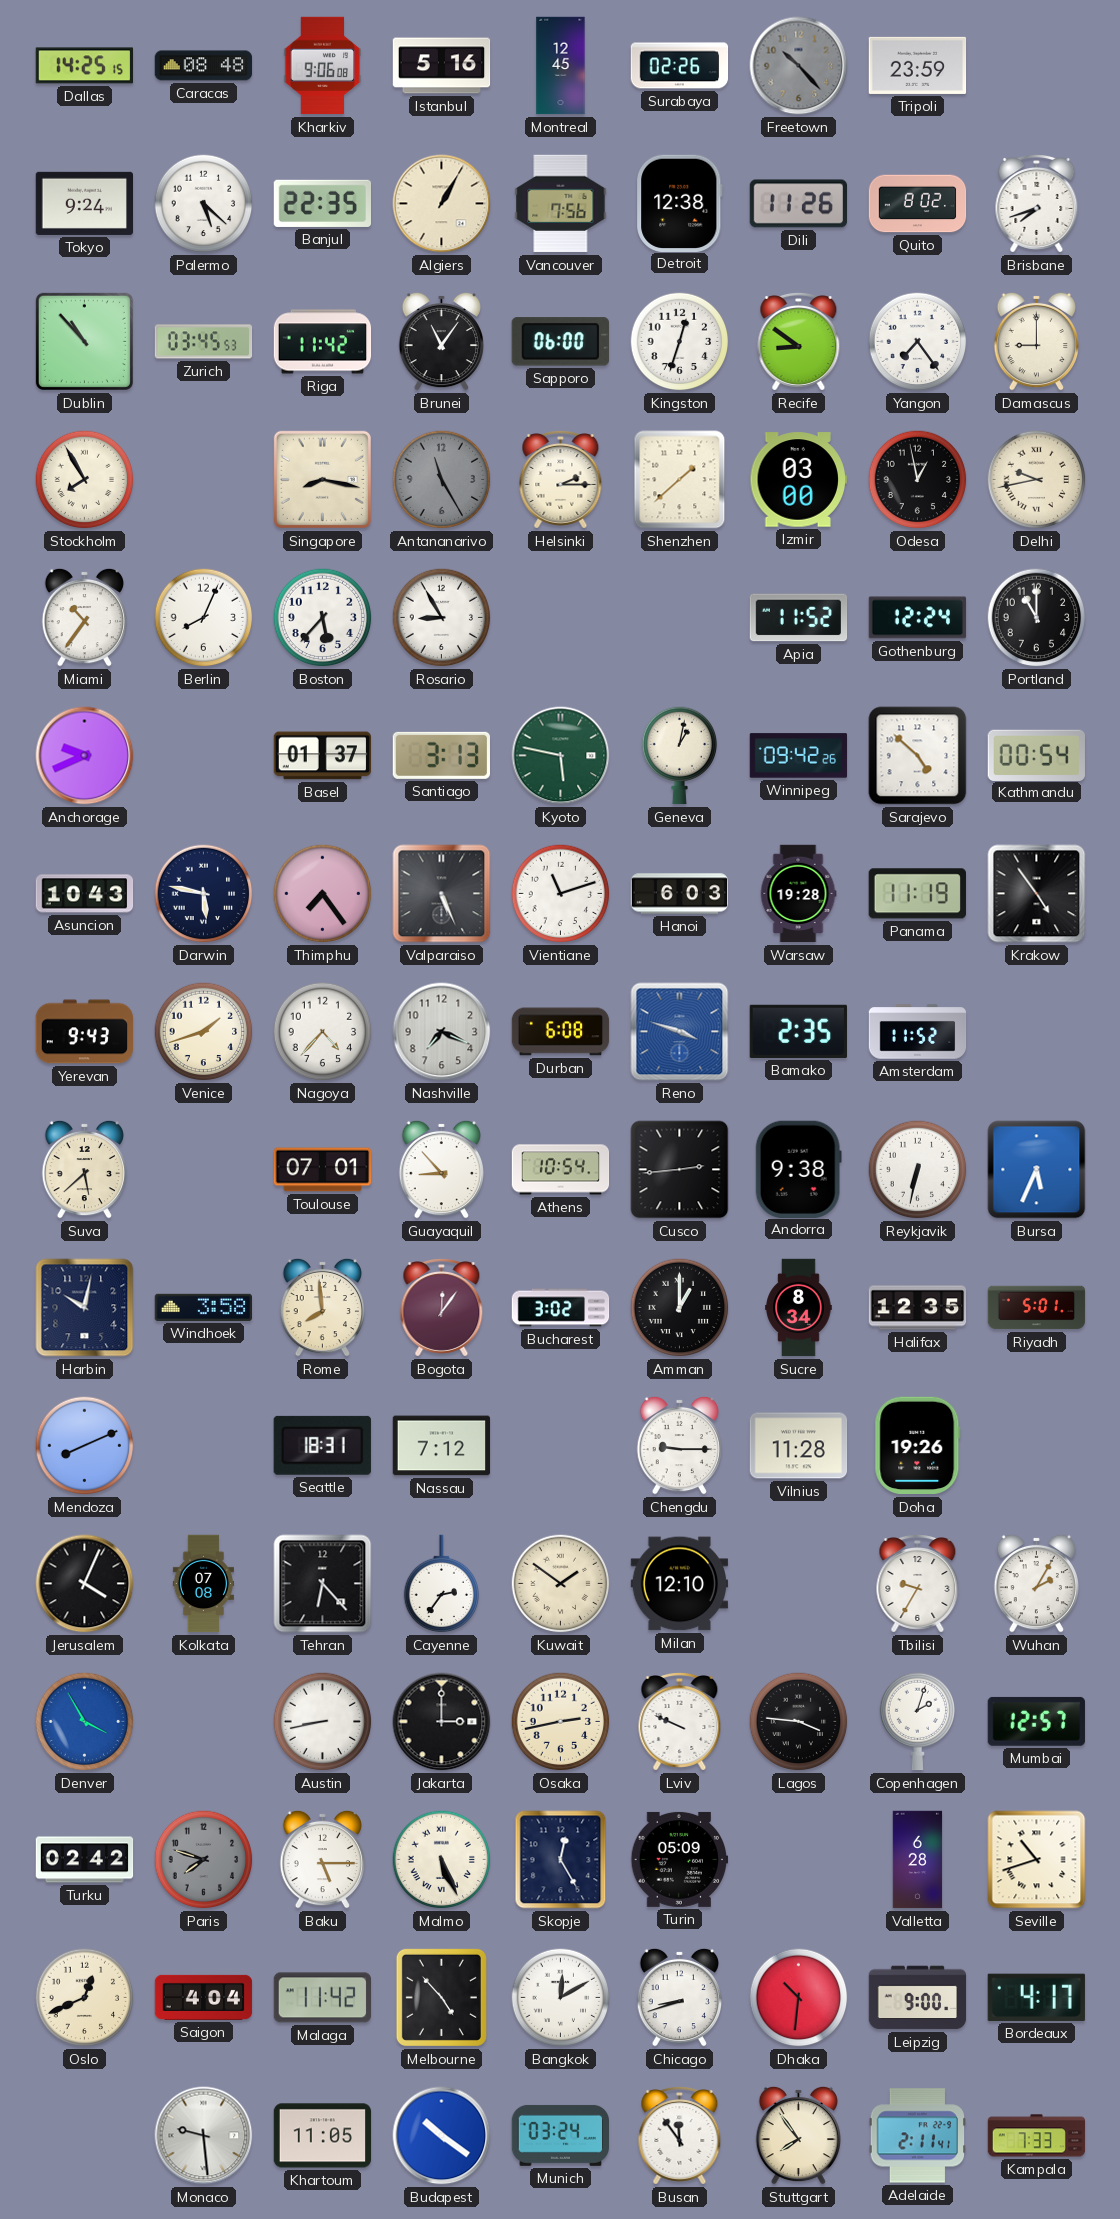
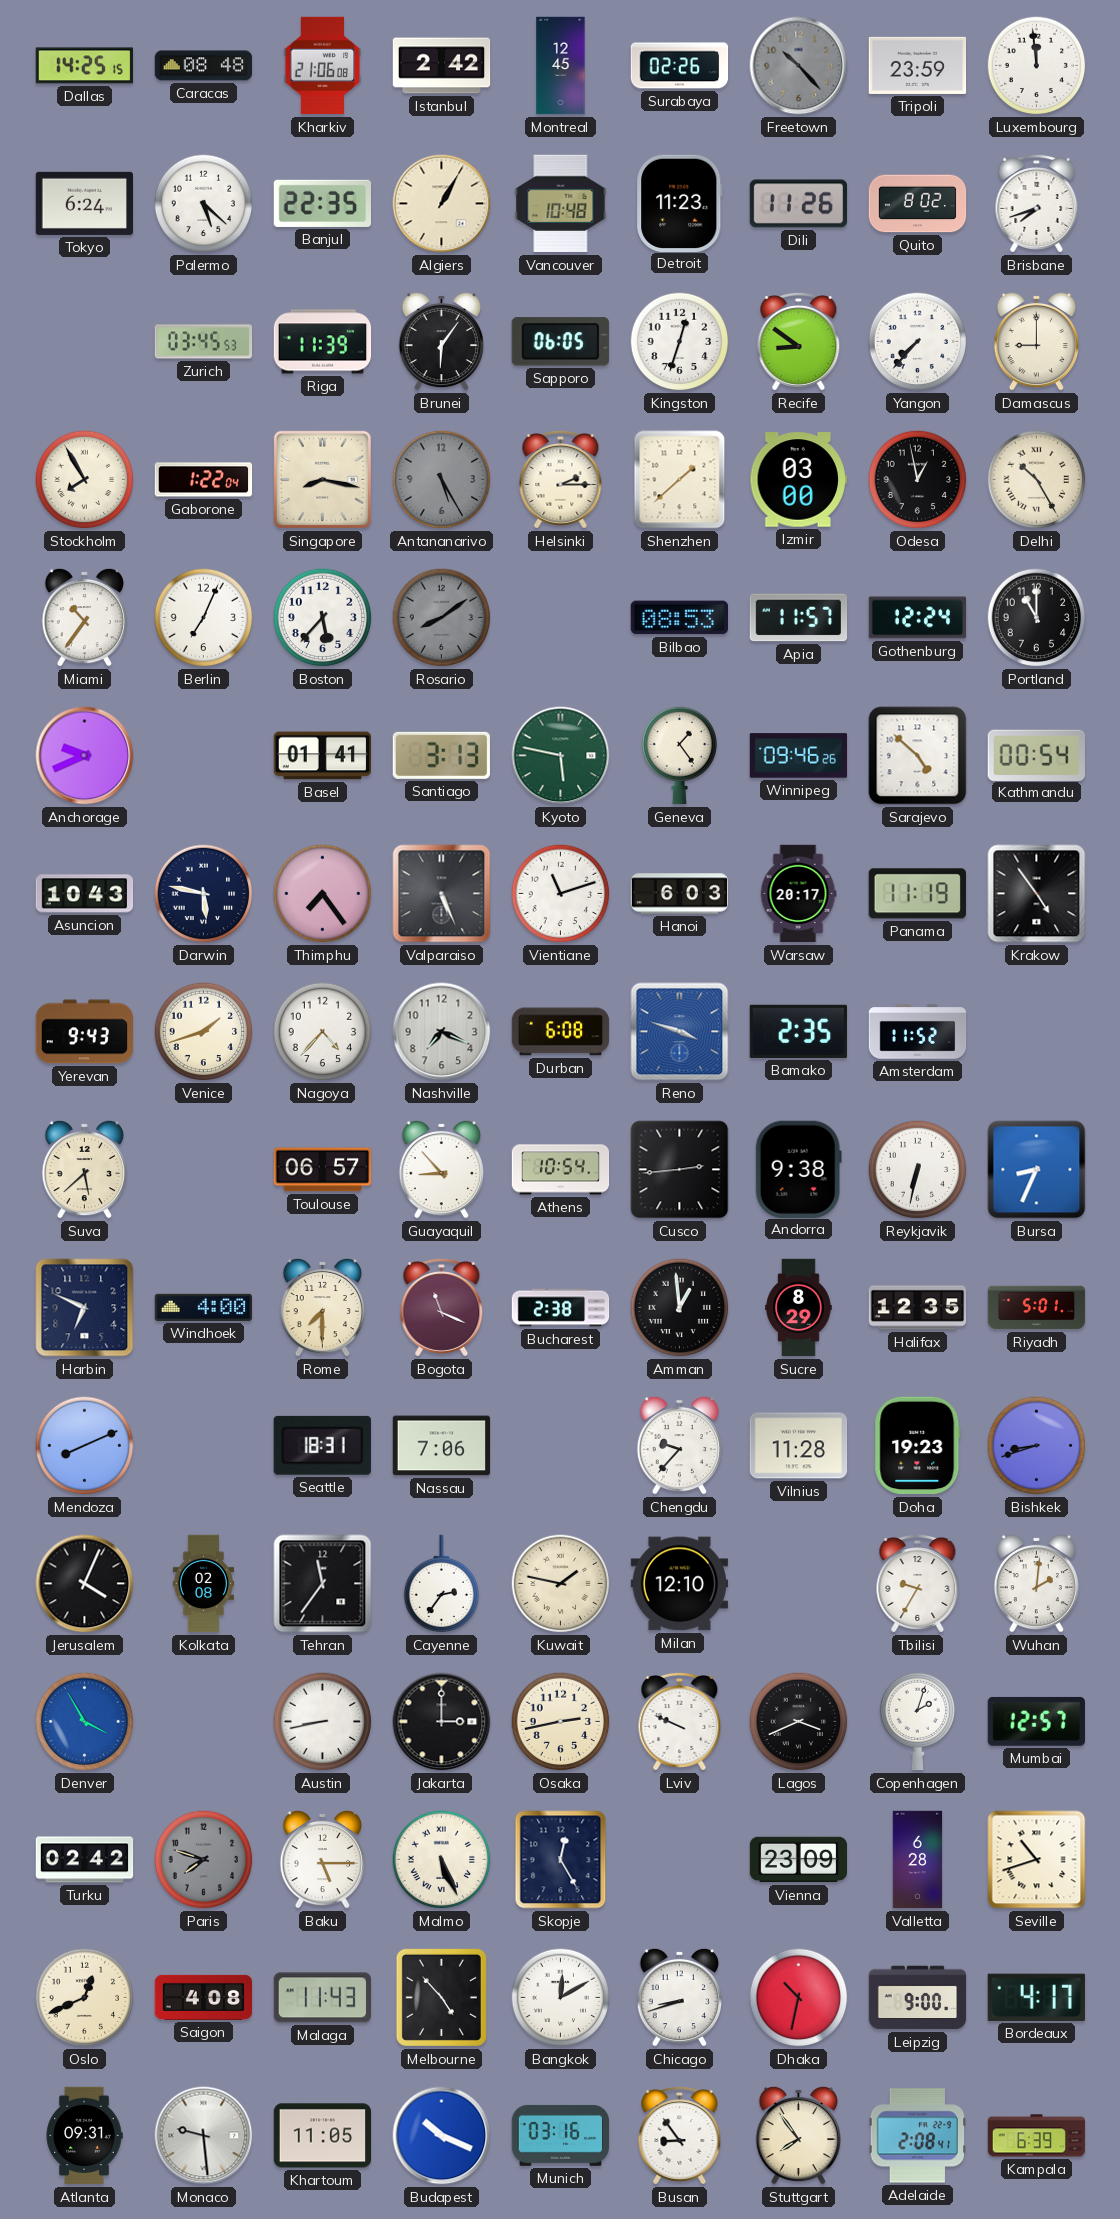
Kharkiv: 9:06 -> 21:06
Istanbul: 5:16 -> 2:42
Luxembourg: none -> 11:59
Tokyo: 9:24 -> 6:24
Vancouver: 7:56 -> 10:48
Detroit: 12:38 -> 11:23
Dublin: 10:53 -> none
Riga: 11:42 -> 11:39
Brunei: 11:06 -> 6:06
Sapporo: 06:00 -> 06:05
Yangon: 7:24 -> 7:37
Gaborone: none -> 1:22
Antananarivo: 11:25 -> 5:25
Delhi: 9:43 -> 10:25
Berlin: 8:04 -> 7:04
Rosario: 8:55 -> 8:09
Rosario dial: white -> grey
Bilbao: none -> 08:53
Apia: 11:52 -> 11:57
Basel: 01:37 -> 01:41
Geneva: 1:02 -> 1:24
Winnipeg: 09:42 -> 09:46
Warsaw: 19:28 -> 20:17
Toulouse: 07:01 -> 06:57
Bursa: 5:34 -> 8:34
Harbin: 10:02 -> 6:49
Windhoek: 3:58 -> 4:00
Rome: 7:59 -> 7:30
Bogota: 12:06 -> 11:19
Bucharest: 3:02 -> 2:38
Amman: 1:00 -> 12:59
Sucre: 8:34 -> 8:29
Nassau: 7:12 -> 7:06
Chengdu: 9:15 -> 9:37
Doha: 19:26 -> 19:23
Bishkek: none -> 8:42
Kolkata: 07:08 -> 02:08
Tehran: 6:23 -> 11:36
Kuwait: 1:51 -> 1:47
Wuhan: 2:05 -> 2:01
Lagos: 3:46 -> 3:41
Turin: 05:09 -> none
Vienna: none -> 23:09
Saigon: 4:04 -> 4:08
Malaga: 11:42 -> 11:43
Dhaka: 10:31 -> 10:32
Atlanta: none -> 09:31
Budapest: 10:21 -> 10:19
Munich: 03:24 -> 03:16
Busan: 11:54 -> 8:54
Adelaide: 2:11 -> 2:08
Kampala: 7:33 -> 6:39
